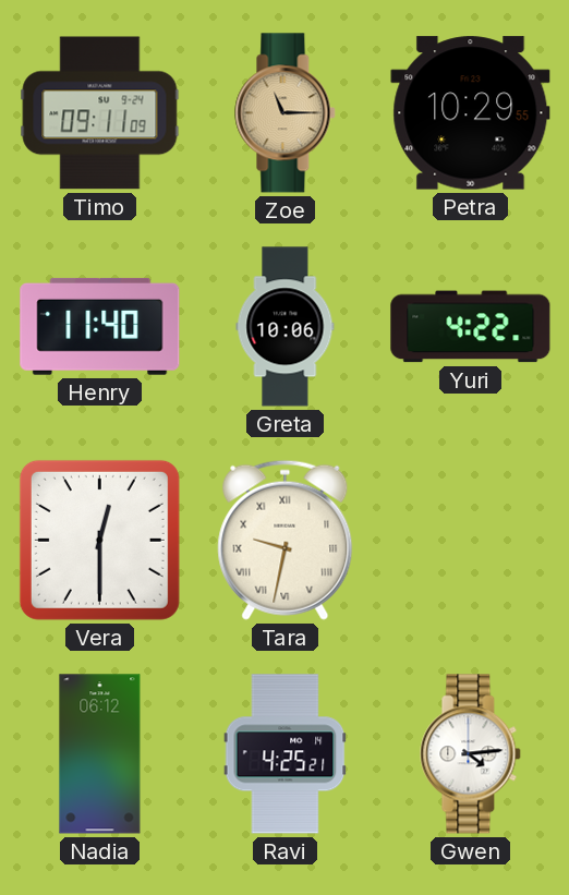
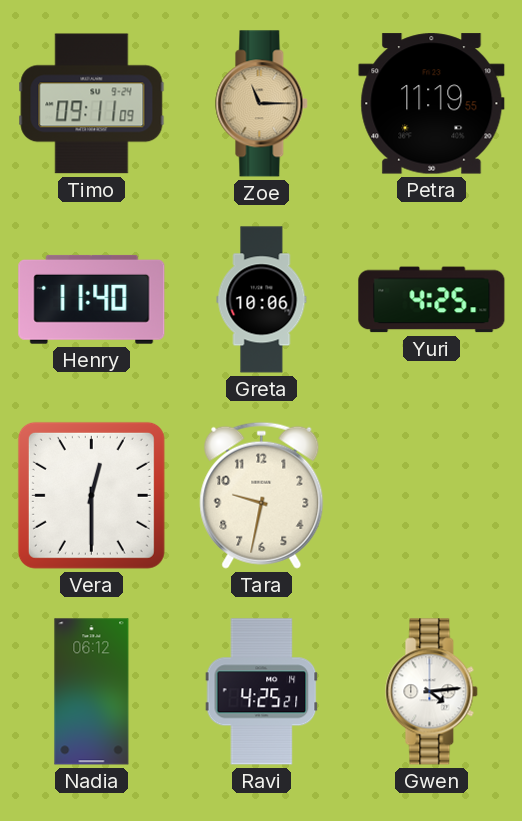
Petra: 10:29 -> 11:19
Yuri: 4:22 -> 4:25
Tara numerals: Roman -> Arabic
